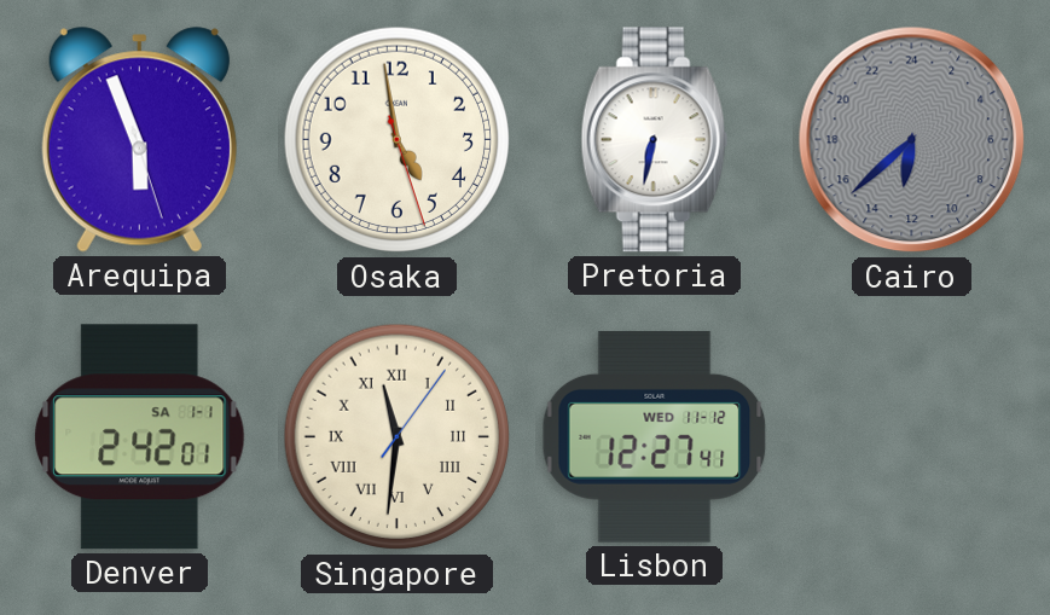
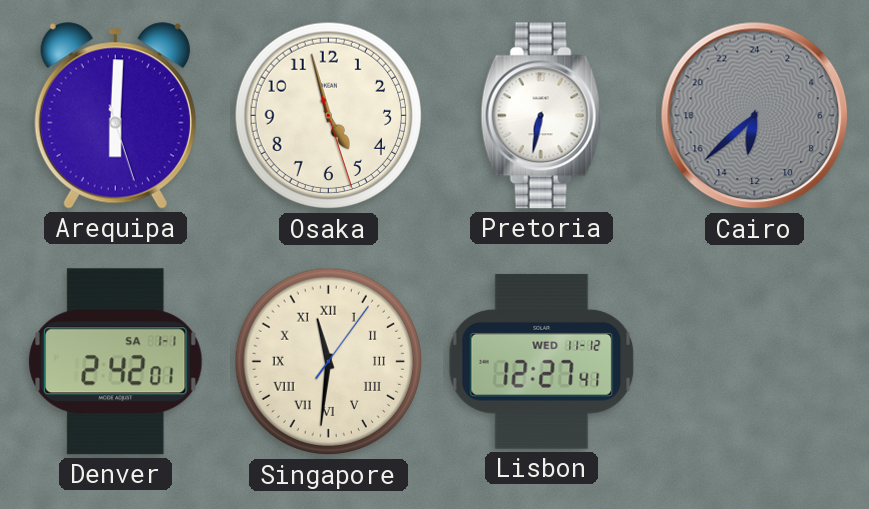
Arequipa: 5:56 -> 6:00
Osaka: 4:58 -> 4:57
